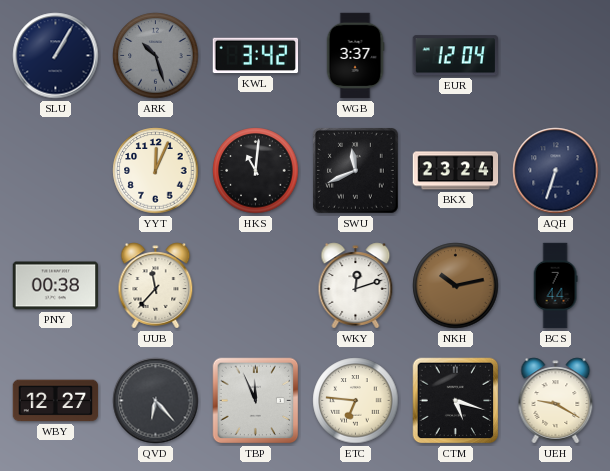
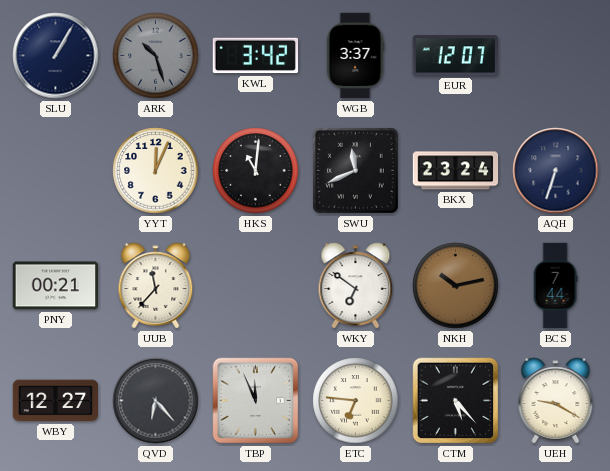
EUR: 12:04 -> 12:07
PNY: 00:38 -> 00:21
WKY: 12:12 -> 6:51
CTM: 5:18 -> 5:23
